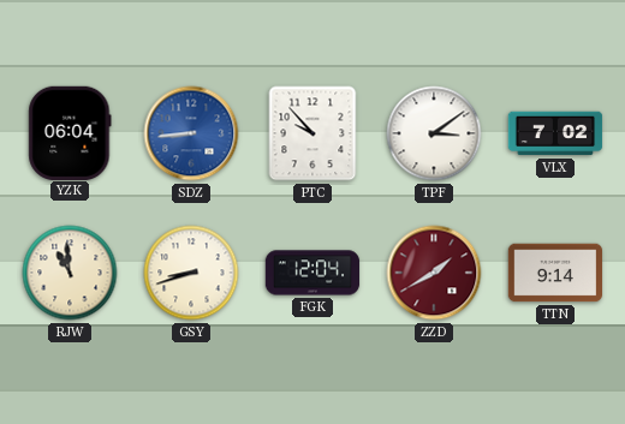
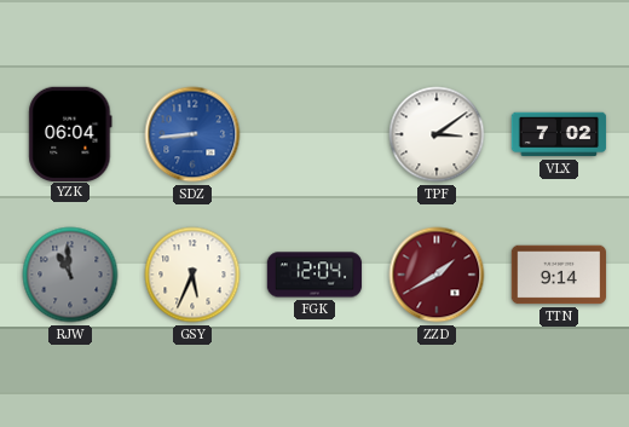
PTC: 9:53 -> none
RJW dial: cream -> grey
GSY: 8:42 -> 5:34
